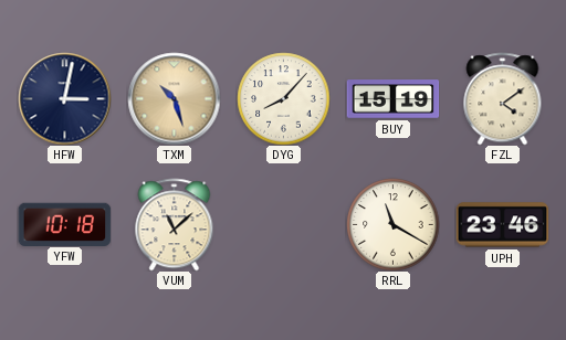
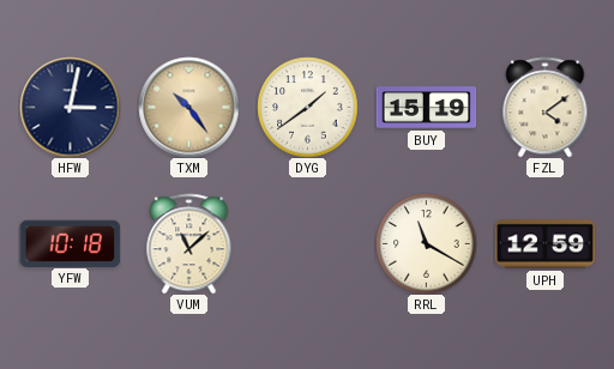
TXM: 10:27 -> 10:24
DYG: 8:07 -> 1:39
UPH: 23:46 -> 12:59
